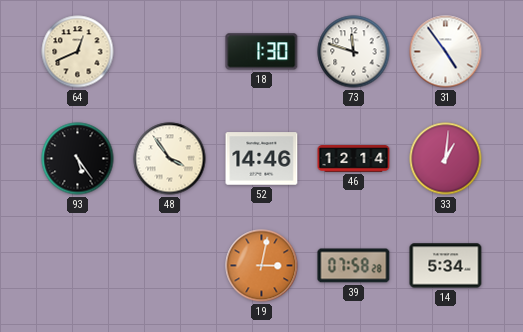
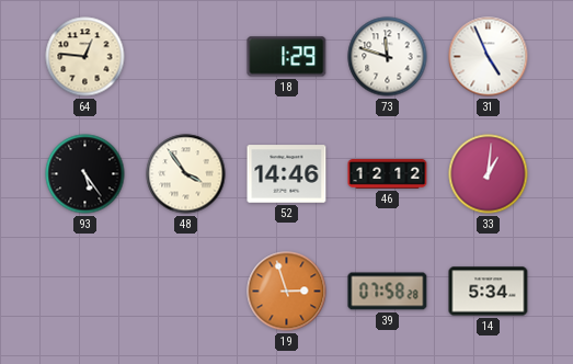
64: 12:41 -> 12:46
18: 1:30 -> 1:29
31: 4:54 -> 4:56
46: 12:14 -> 12:12
19: 3:02 -> 2:57
